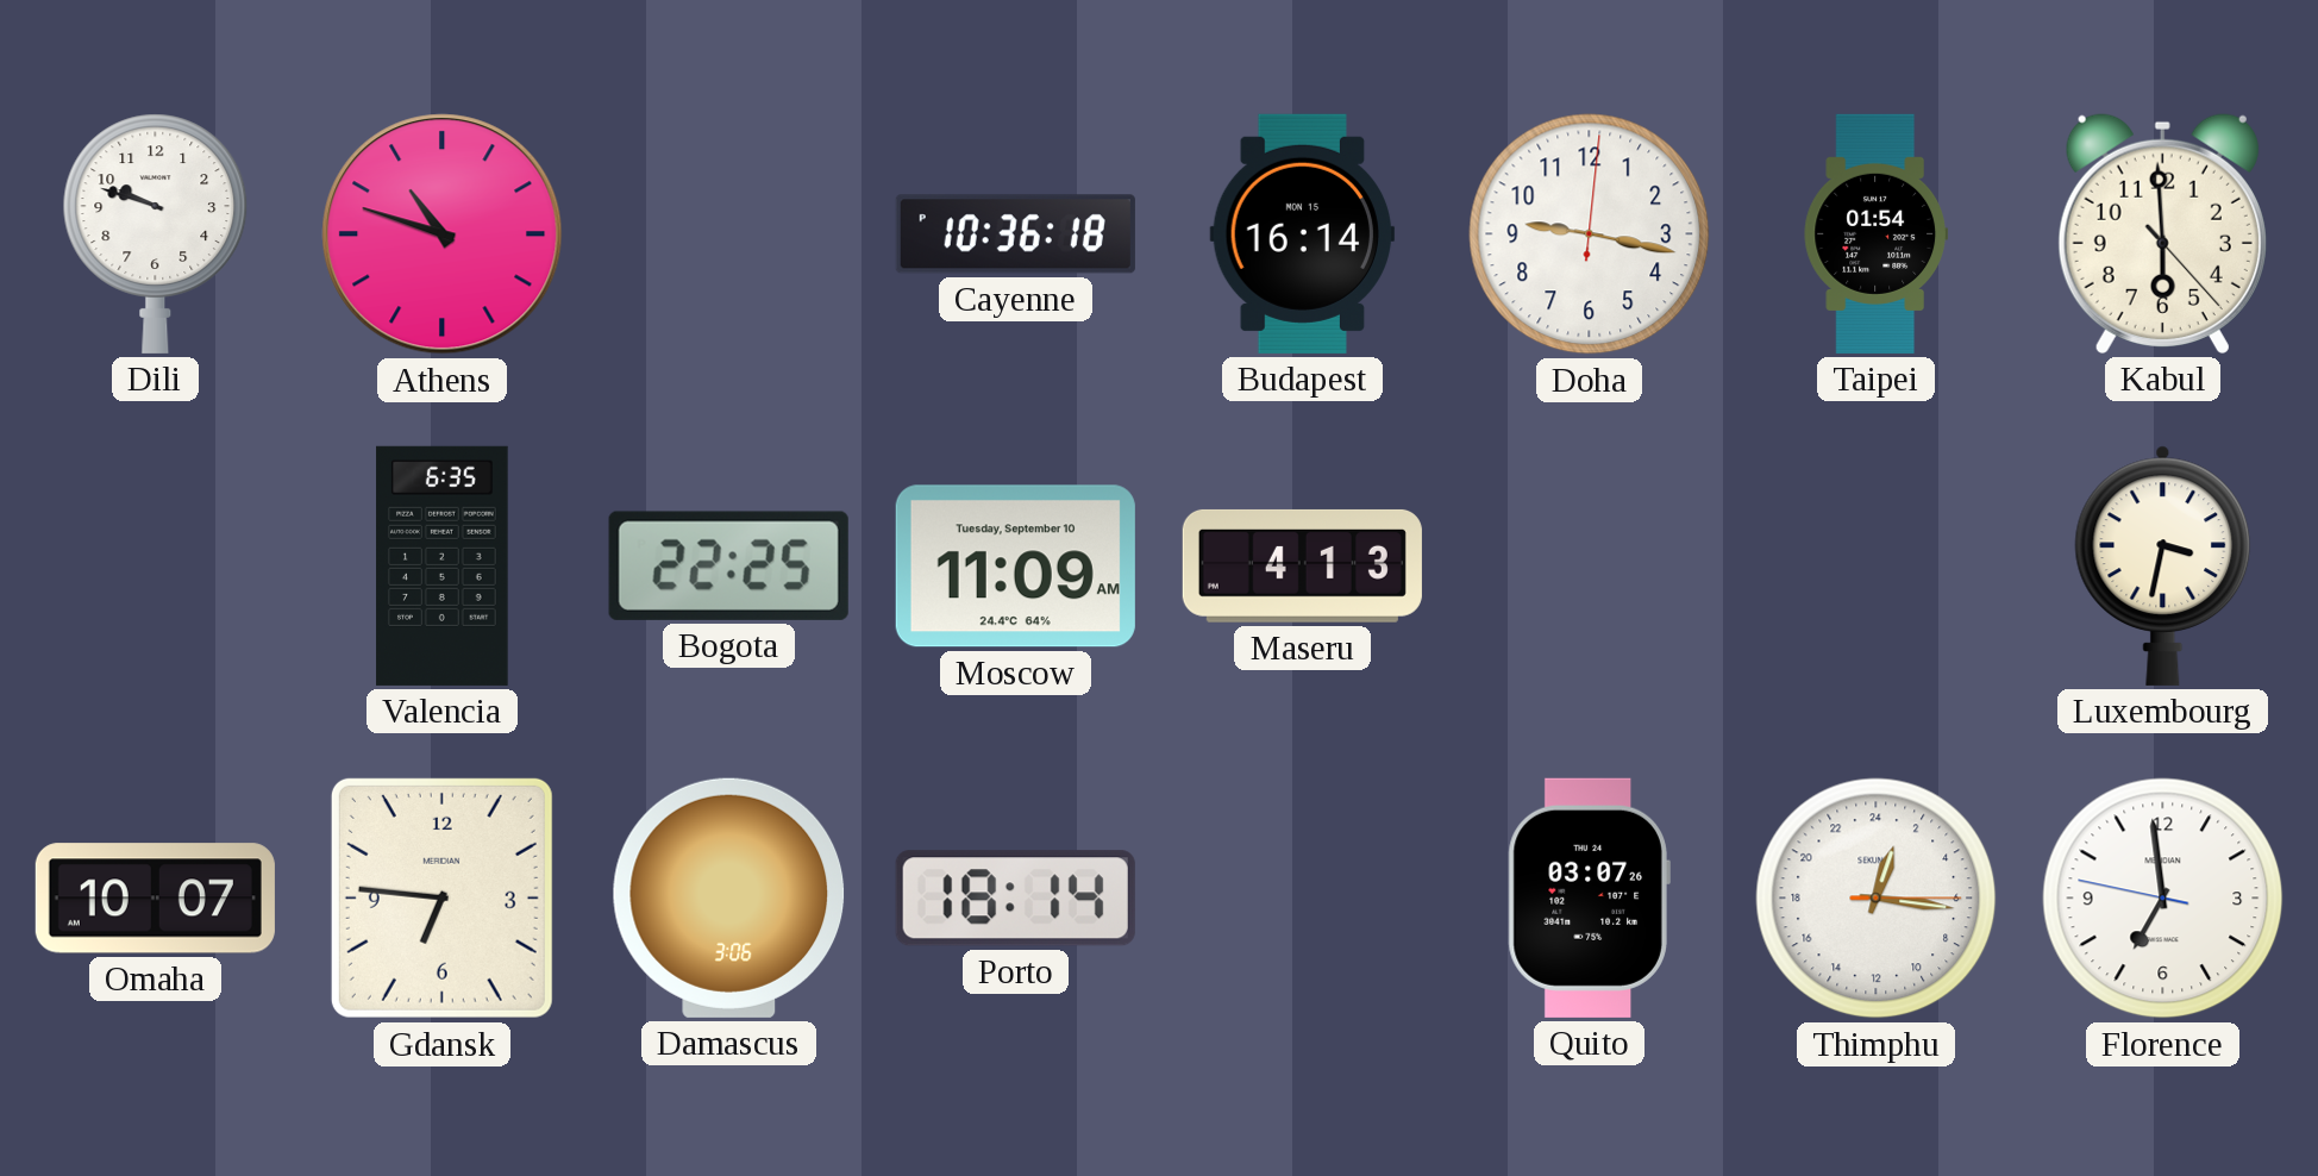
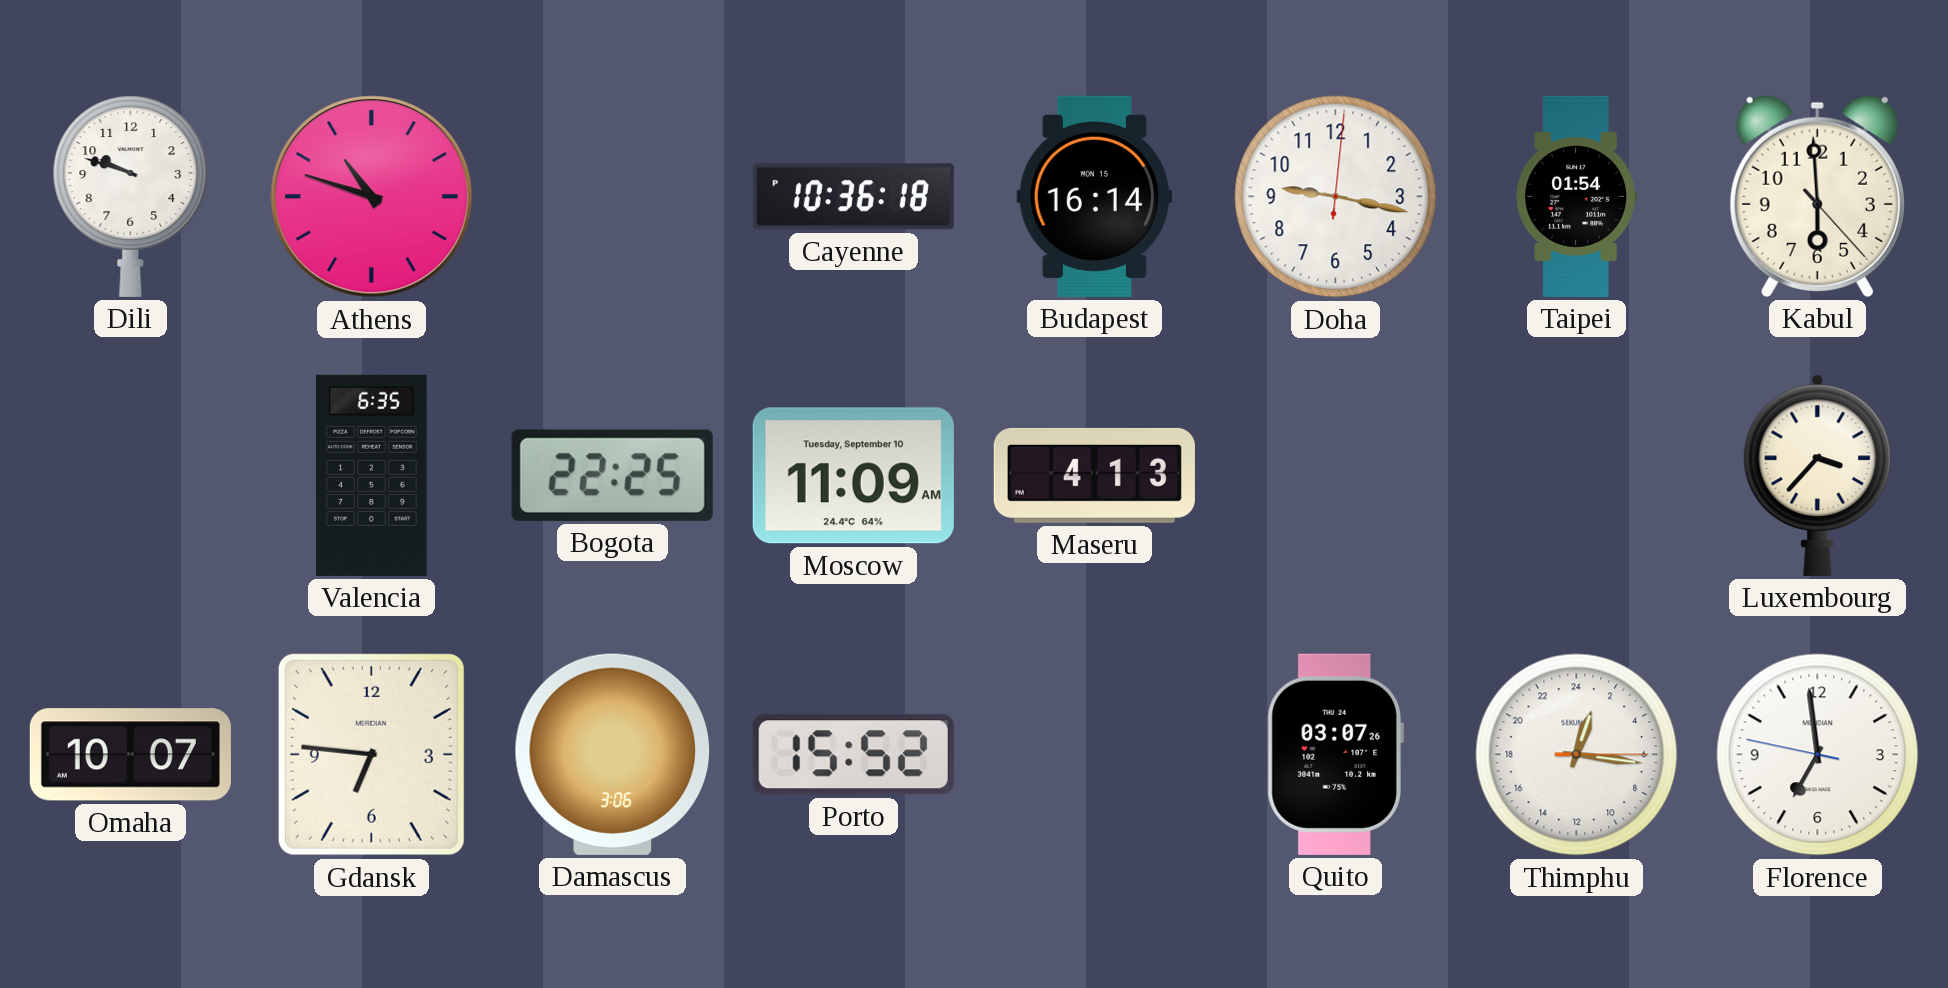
Luxembourg: 3:32 -> 3:37
Porto: 18:14 -> 15:52
